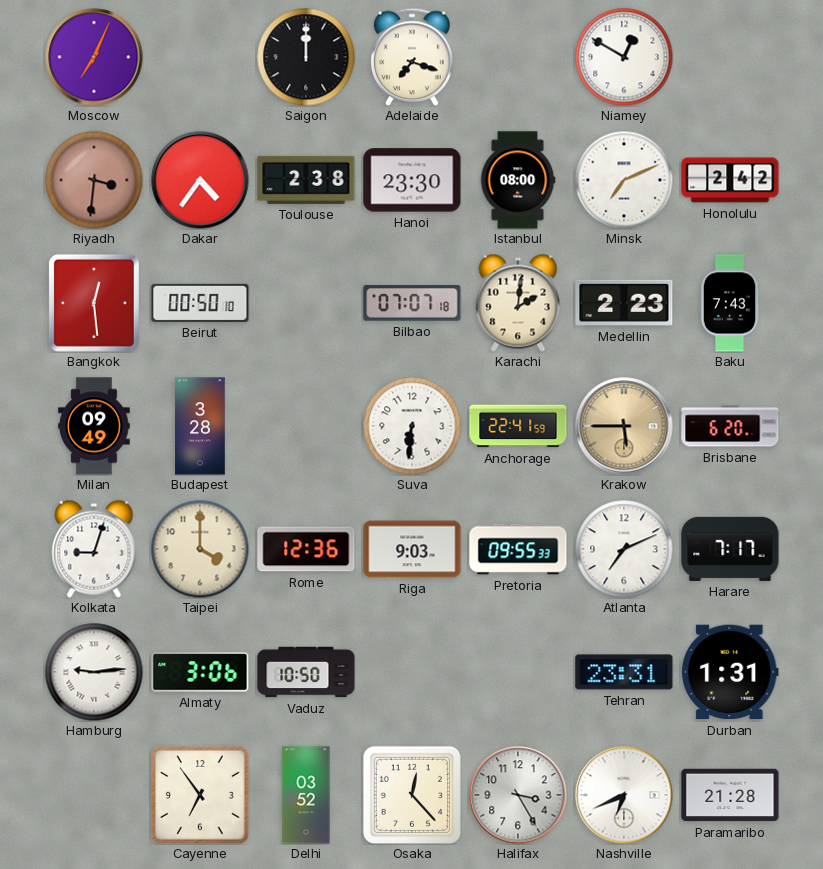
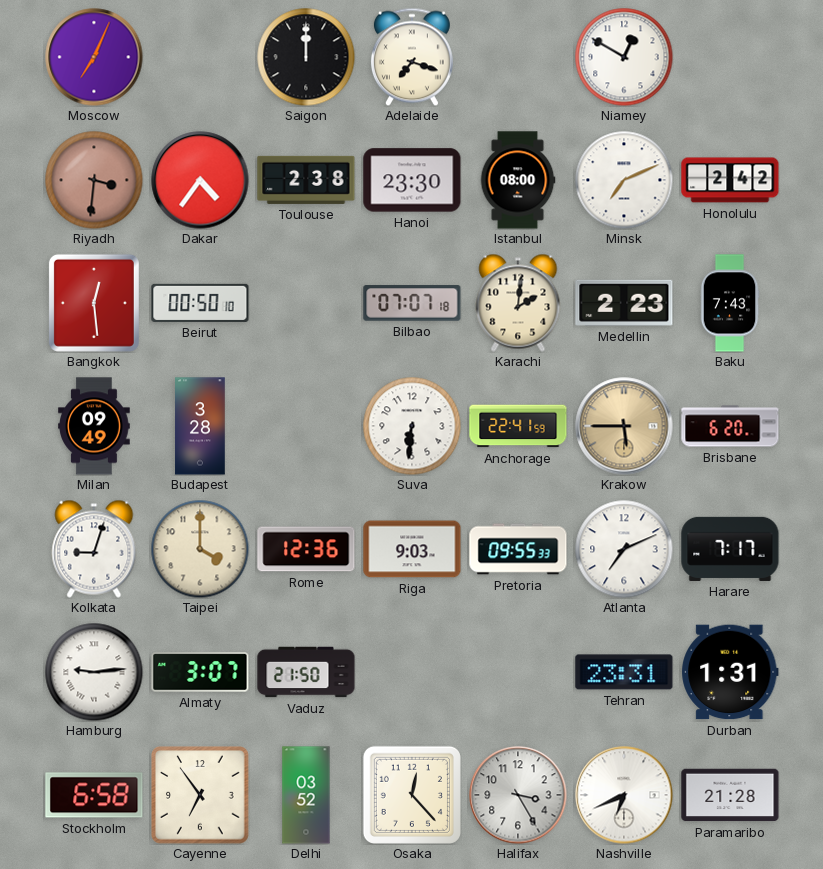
Almaty: 3:06 -> 3:07
Vaduz: 10:50 -> 21:50
Stockholm: none -> 6:58
